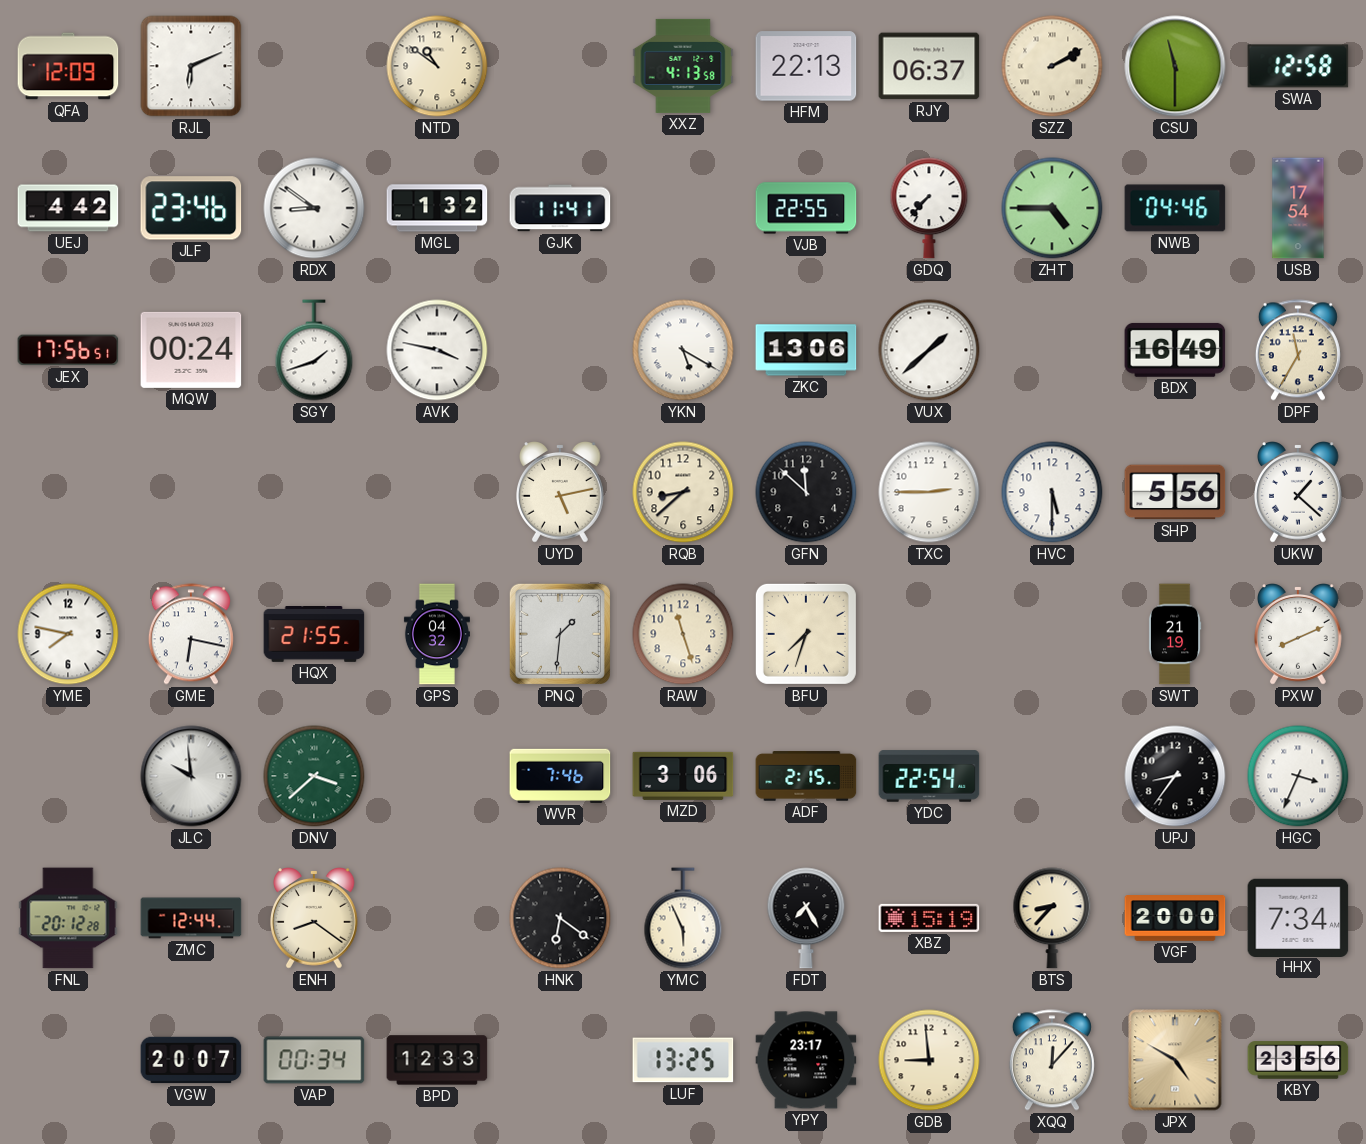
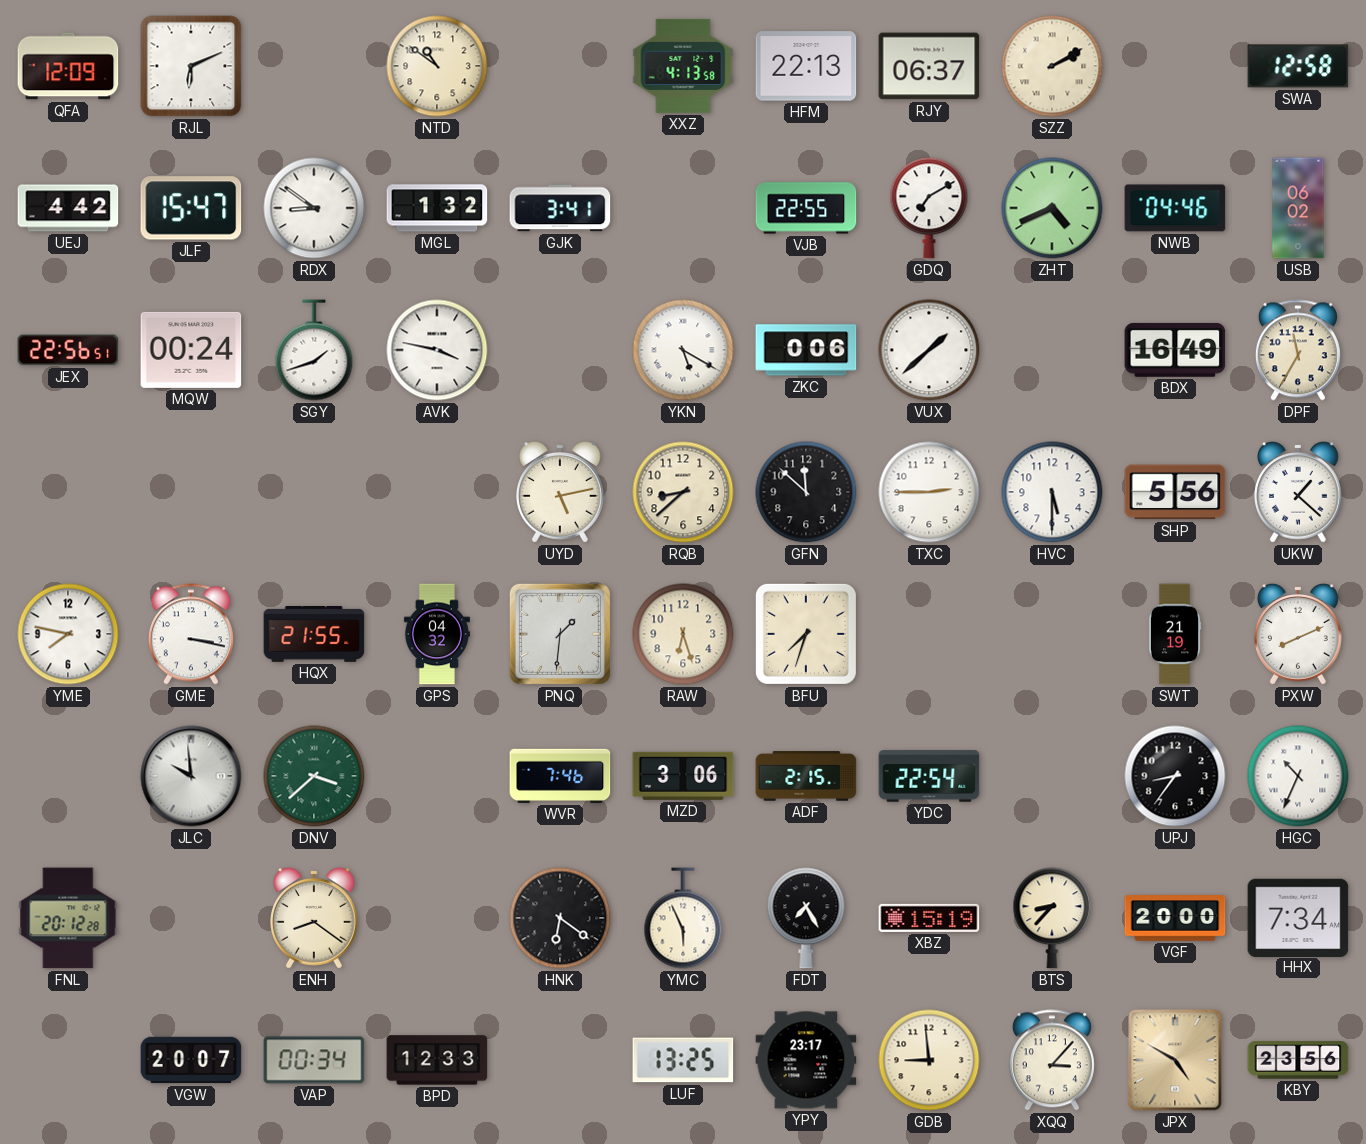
CSU: 11:30 -> none
JLF: 23:46 -> 15:47
GJK: 11:41 -> 3:41
GDQ: 7:37 -> 7:10
ZHT: 4:45 -> 4:41
USB: 17:54 -> 06:02
JEX: 17:56 -> 22:56
ZKC: 13:06 -> 0:06
GME: 6:17 -> 3:17
RAW: 11:27 -> 6:27
HGC: 3:34 -> 10:34
ZMC: 12:44 -> none
XQQ: 12:07 -> 3:07
